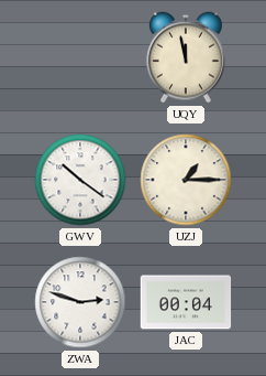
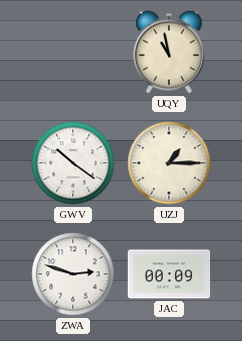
UQY: 11:58 -> 10:58
JAC: 00:04 -> 00:09
